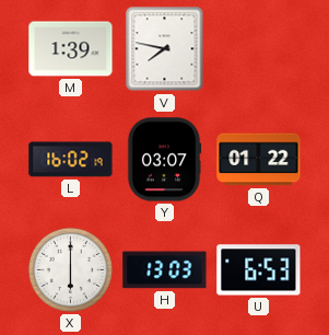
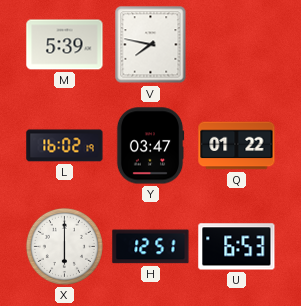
M: 1:39 -> 5:39
Y: 03:07 -> 03:47
H: 13:03 -> 12:51
